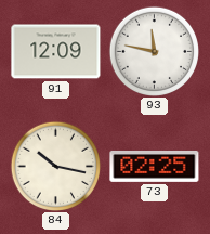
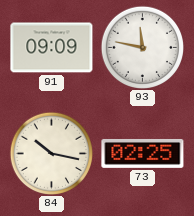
91: 12:09 -> 09:09
